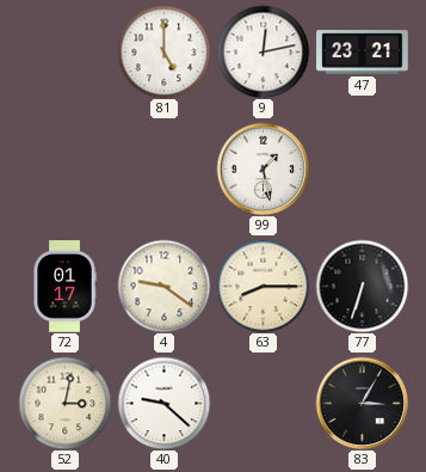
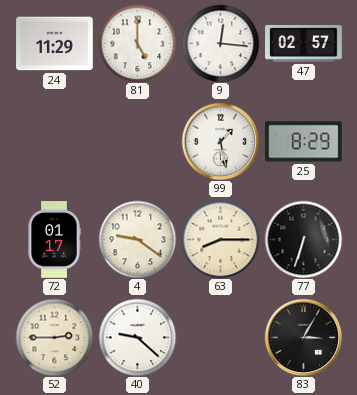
24: none -> 11:29
9: 12:13 -> 12:16
47: 23:21 -> 02:57
25: none -> 8:29
52: 3:02 -> 2:45
